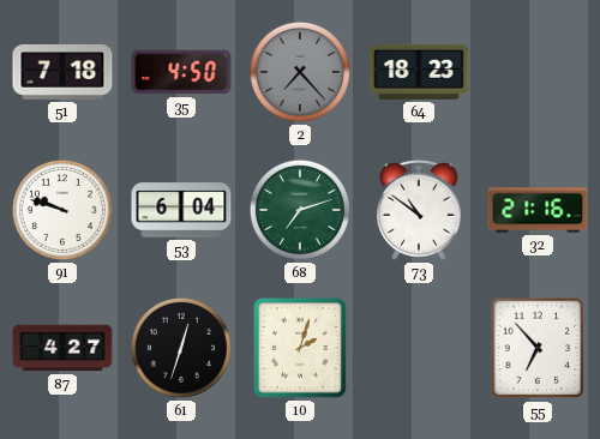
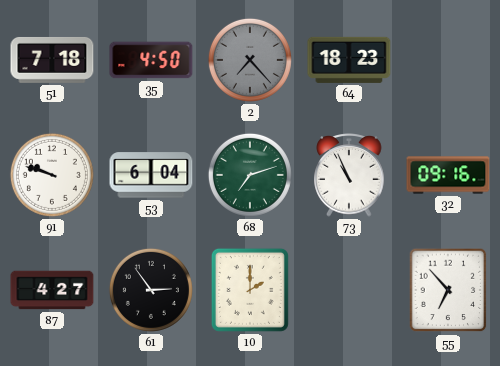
73: 10:51 -> 10:56
32: 21:16 -> 09:16
61: 12:33 -> 2:54
10: 2:03 -> 2:00
